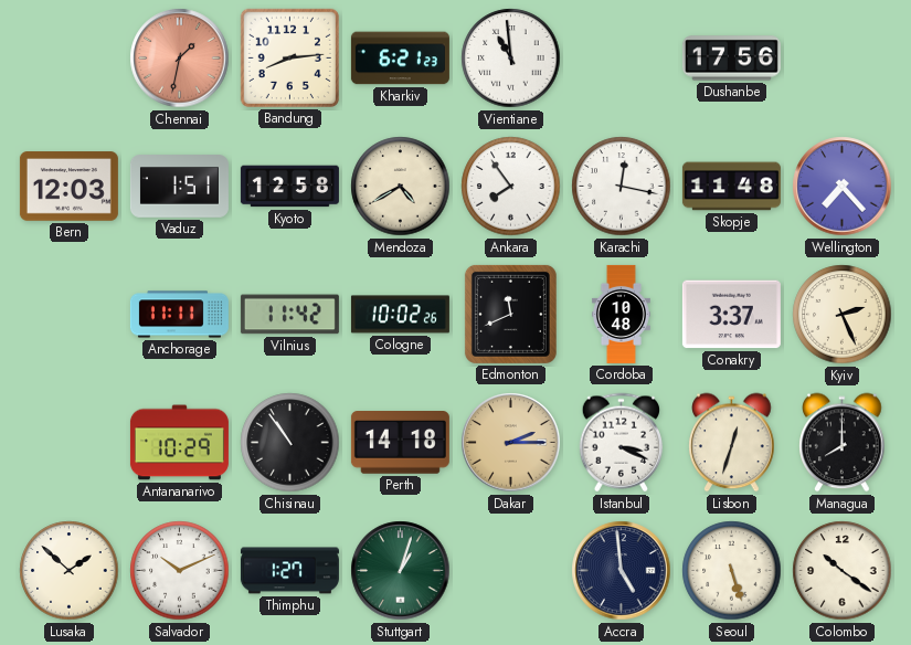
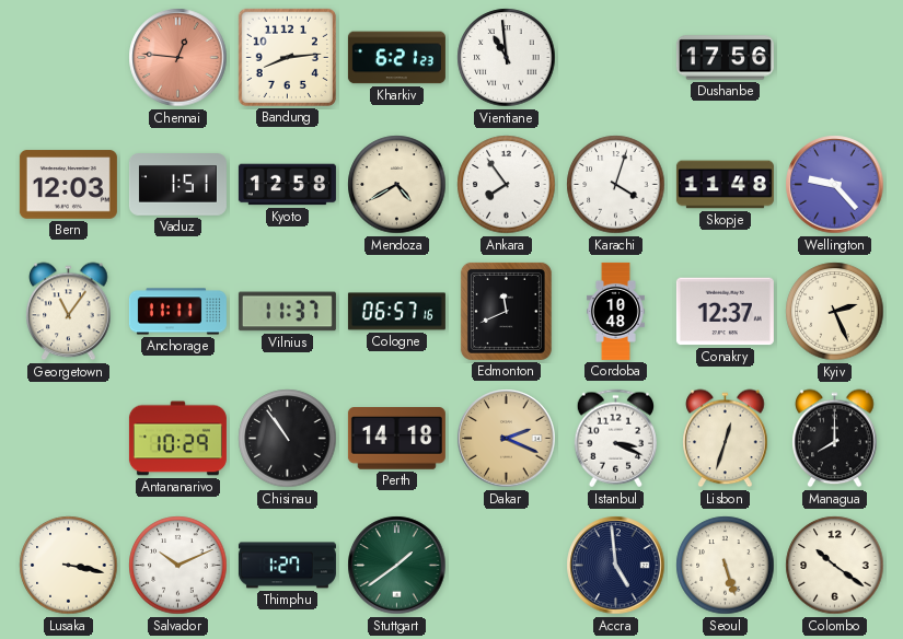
Chennai: 1:32 -> 12:46
Karachi: 12:17 -> 4:03
Wellington: 7:23 -> 9:23
Georgetown: none -> 11:06
Vilnius: 11:42 -> 11:37
Cologne: 10:02 -> 06:57
Conakry: 3:37 -> 12:37
Dakar: 2:15 -> 2:19
Lusaka: 1:52 -> 3:17
Stuttgart: 1:03 -> 1:39
